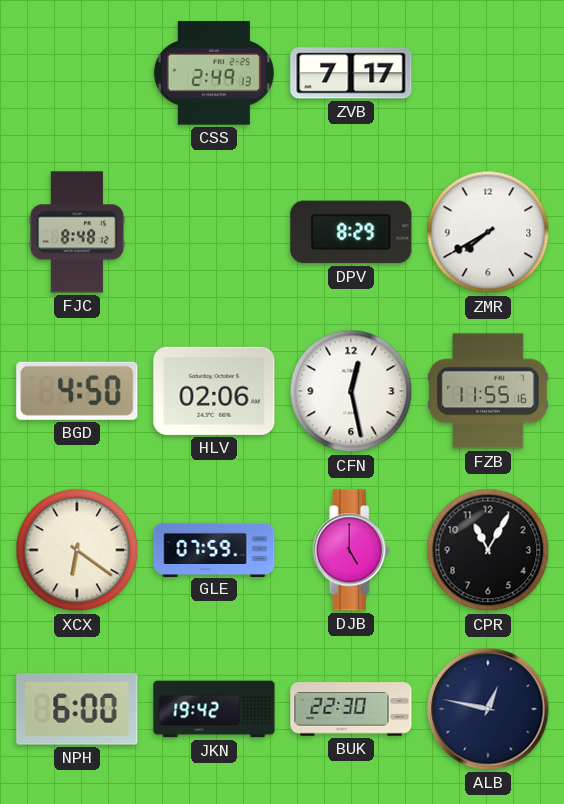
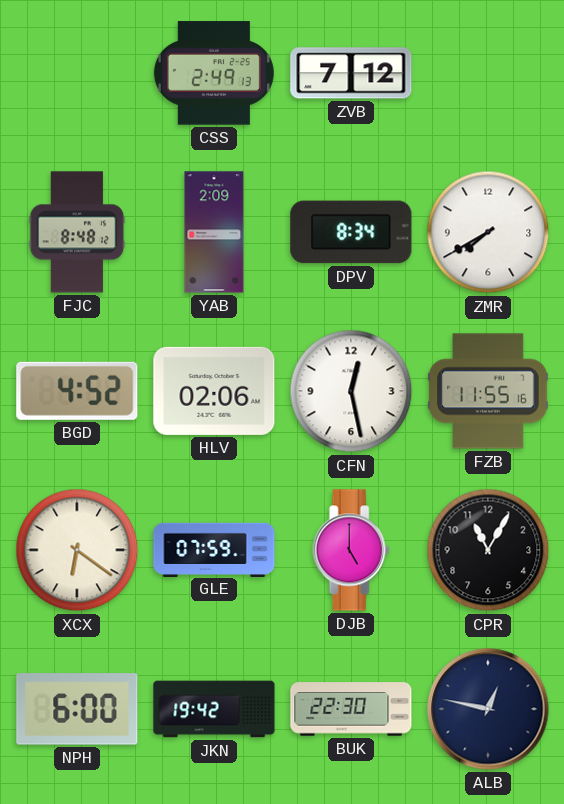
ZVB: 7:17 -> 7:12
YAB: none -> 2:09
DPV: 8:29 -> 8:34
BGD: 4:50 -> 4:52
